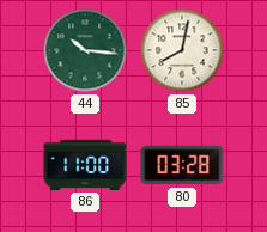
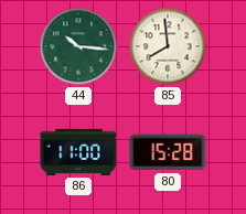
85: 8:02 -> 7:59
80: 03:28 -> 15:28
